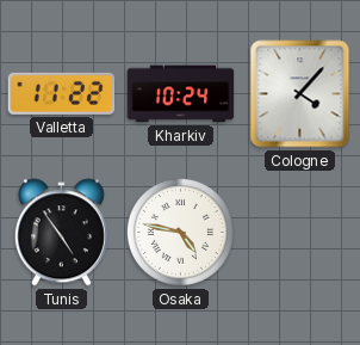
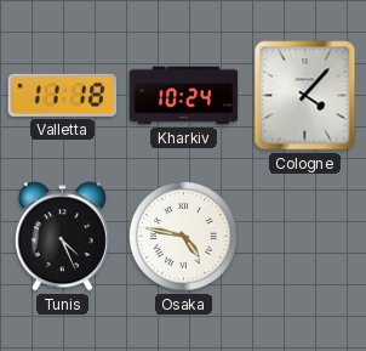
Valletta: 11:22 -> 11:18
Tunis: 4:54 -> 4:26
